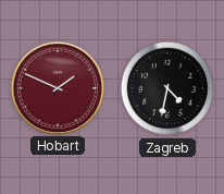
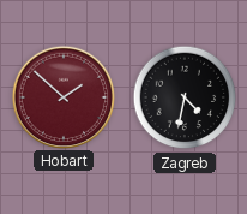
Hobart: 1:49 -> 1:52
